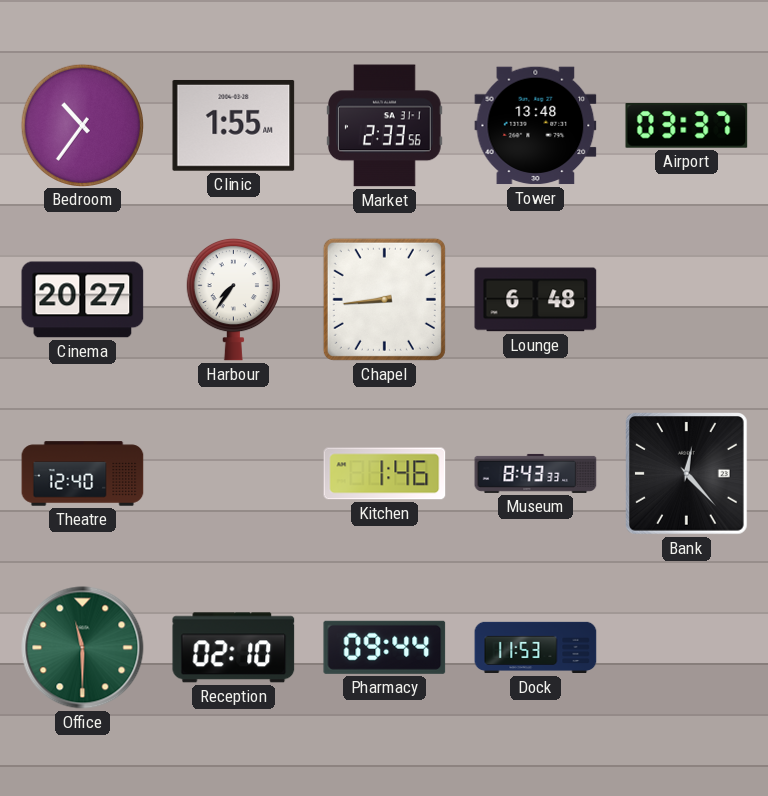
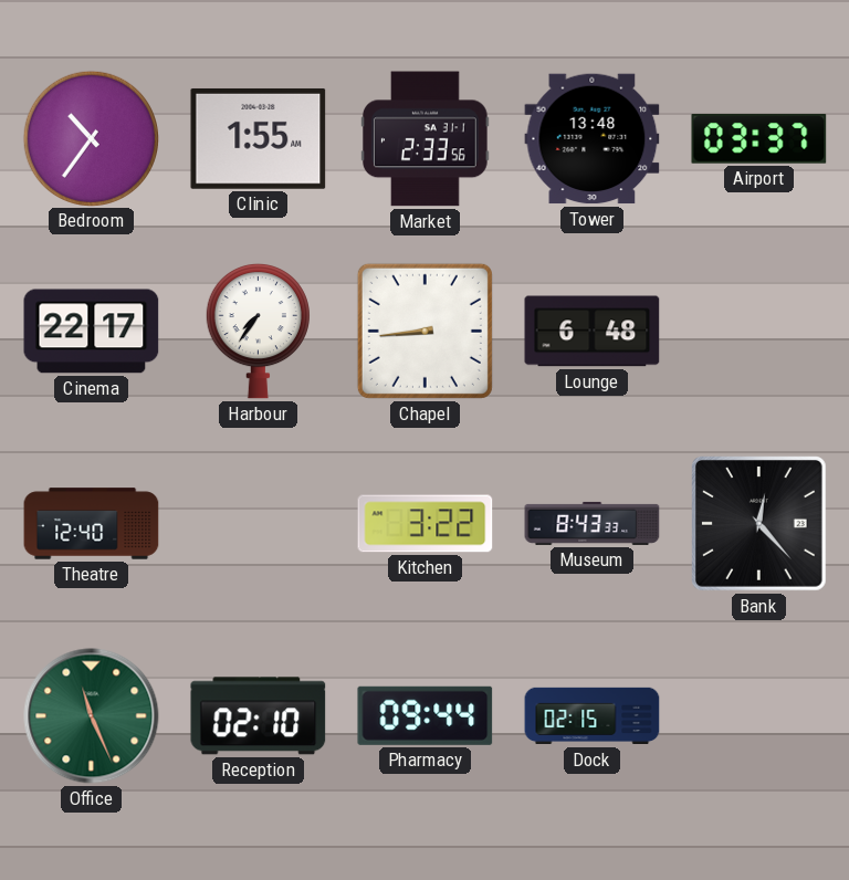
Cinema: 20:27 -> 22:17
Kitchen: 1:46 -> 3:22
Office: 11:30 -> 11:26
Dock: 11:53 -> 02:15
